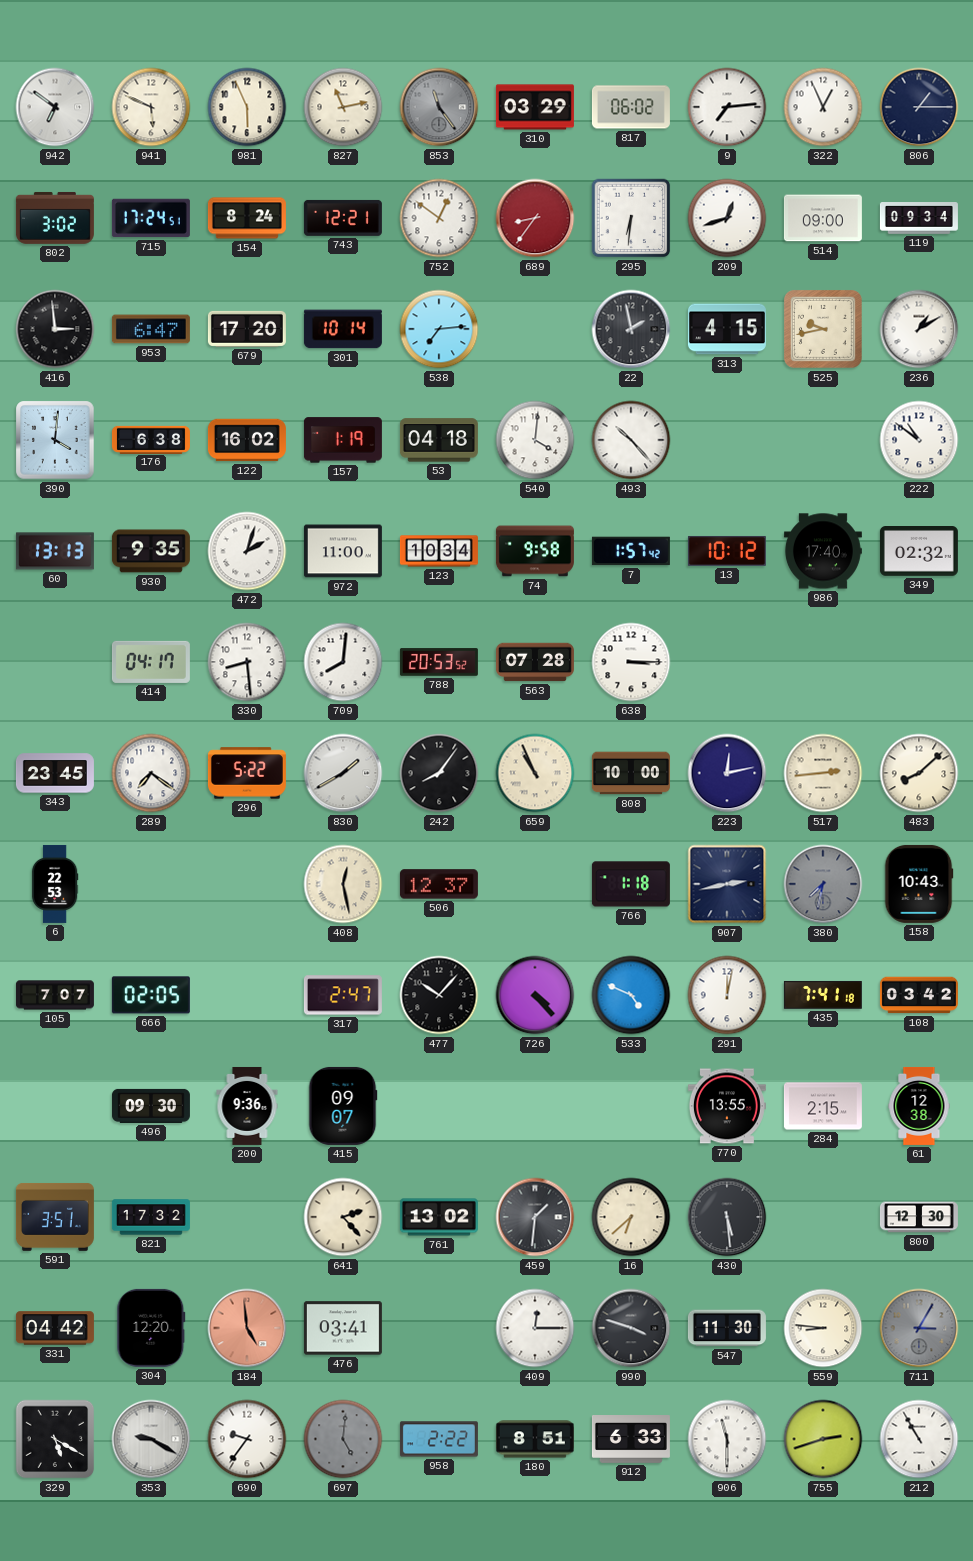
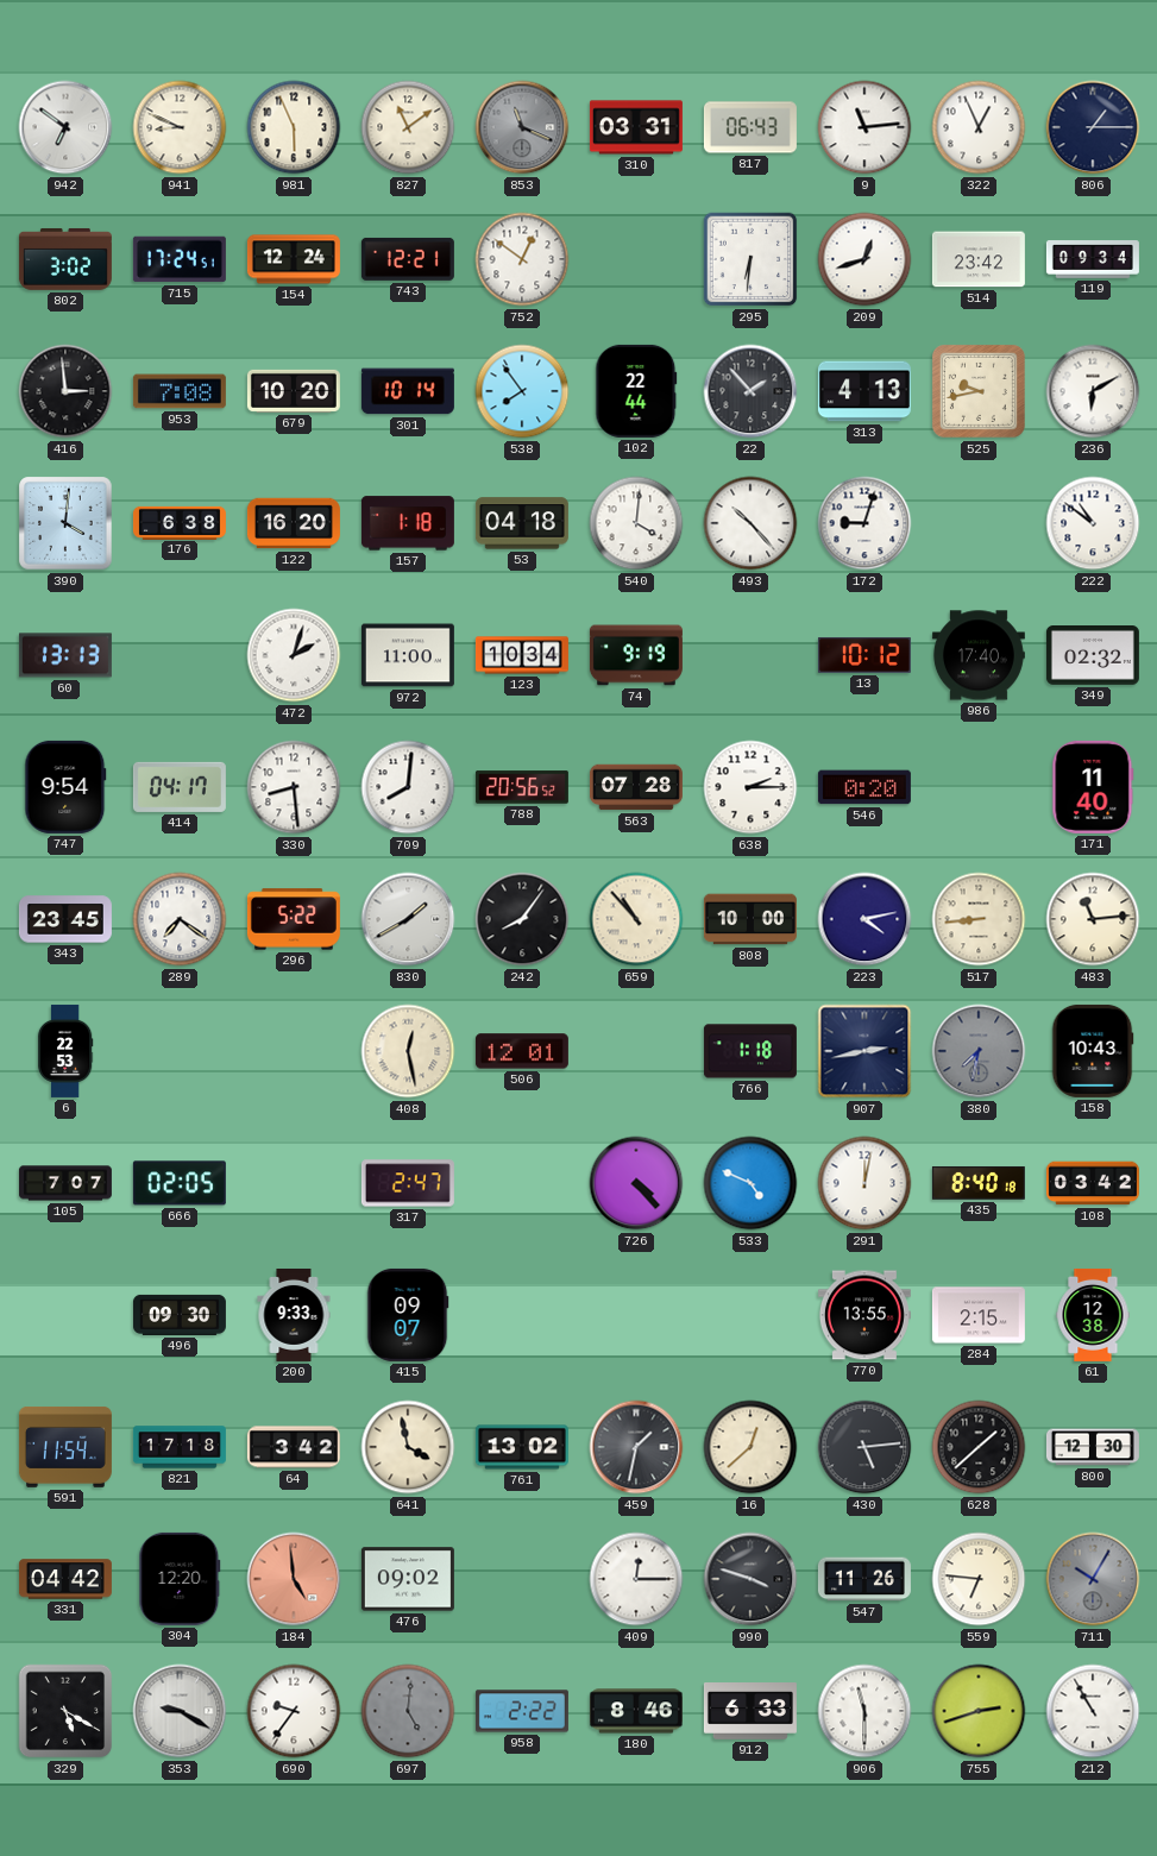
941: 5:49 -> 8:49
827: 11:13 -> 11:09
853: 11:24 -> 11:19
310: 03:29 -> 03:31
817: 06:02 -> 06:43
9: 7:14 -> 11:14
154: 8:24 -> 12:24
689: 8:36 -> none
514: 09:00 -> 23:42
953: 6:47 -> 7:08
679: 17:20 -> 10:20
538: 7:14 -> 7:54
102: none -> 22:44
22: 1:58 -> 1:53
313: 4:15 -> 4:13
236: 1:10 -> 6:10
122: 16:02 -> 16:20
157: 1:19 -> 1:18
172: none -> 9:03
930: 9:35 -> none
74: 9:58 -> 9:19
7: 1:57 -> none
747: none -> 9:54
788: 20:53 -> 20:56
638: 3:15 -> 2:15
546: none -> 0:20
171: none -> 11:40
659: 10:56 -> 10:53
223: 12:13 -> 4:13
517: 2:44 -> 8:44
483: 8:08 -> 11:14
506: 12:37 -> 12:01
477: 10:07 -> none
435: 7:41 -> 8:40
200: 9:36 -> 9:33
591: 3:51 -> 11:54
821: 17:32 -> 17:18
64: none -> 3:42
641: 2:23 -> 3:58
459: 1:31 -> 1:32
16: 6:38 -> 12:38
430: 5:29 -> 5:14
628: none -> 1:38
476: 03:41 -> 09:02
547: 11:30 -> 11:26
559: 8:46 -> 6:46
711: 3:05 -> 10:05
180: 8:51 -> 8:46
